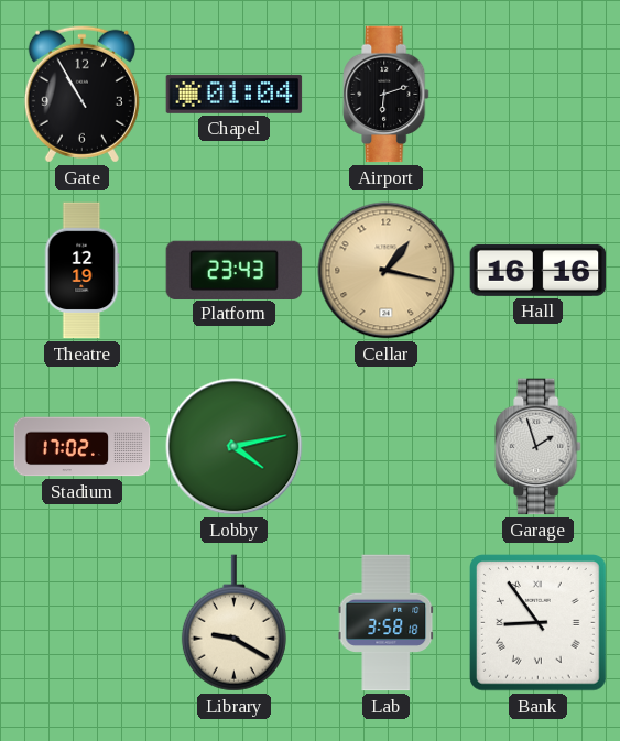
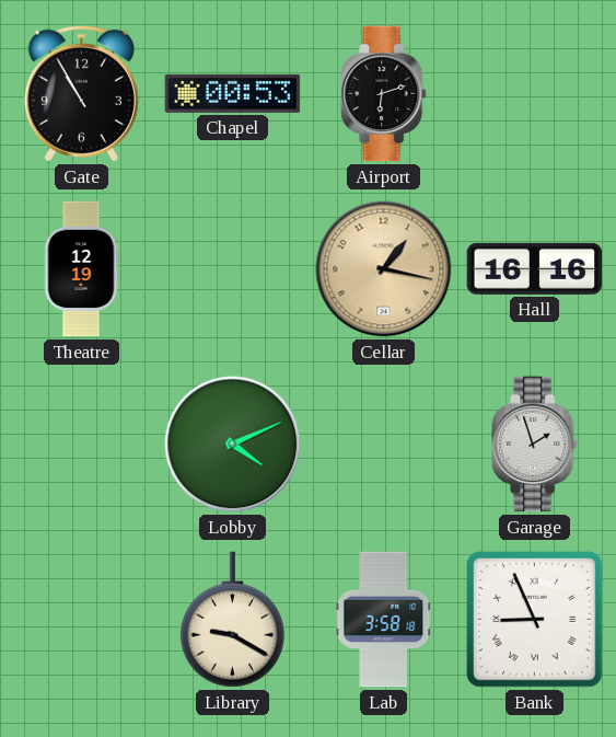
Chapel: 01:04 -> 00:53
Platform: 23:43 -> none
Stadium: 17:02 -> none
Lobby: 4:13 -> 4:11
Bank: 8:54 -> 8:56
